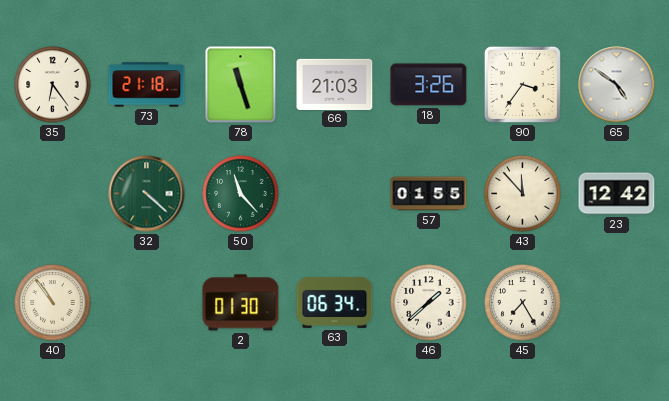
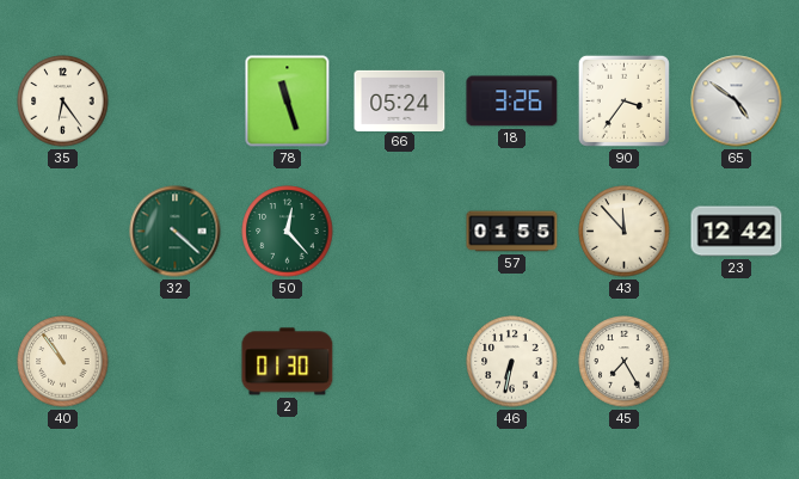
73: 21:18 -> none
66: 21:03 -> 05:24
50: 11:23 -> 12:23
63: 06:34 -> none
46: 1:38 -> 6:32
